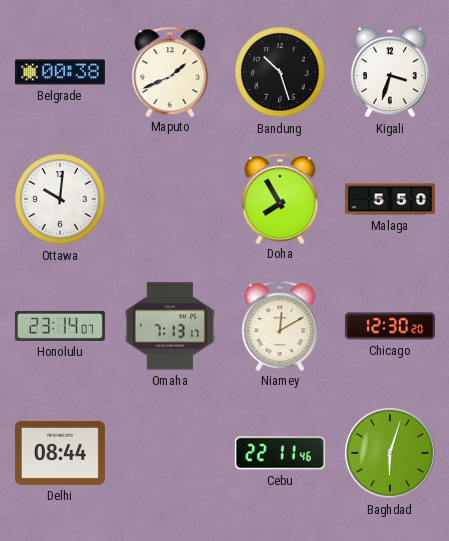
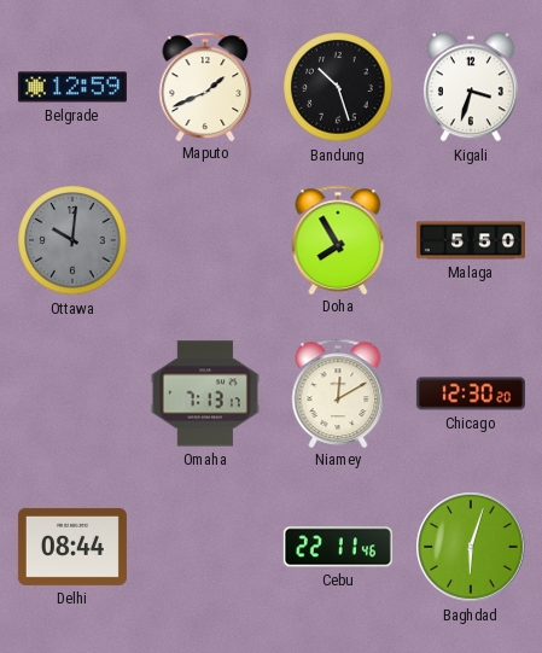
Belgrade: 00:38 -> 12:59
Ottawa dial: white -> grey
Honolulu: 23:14 -> none
